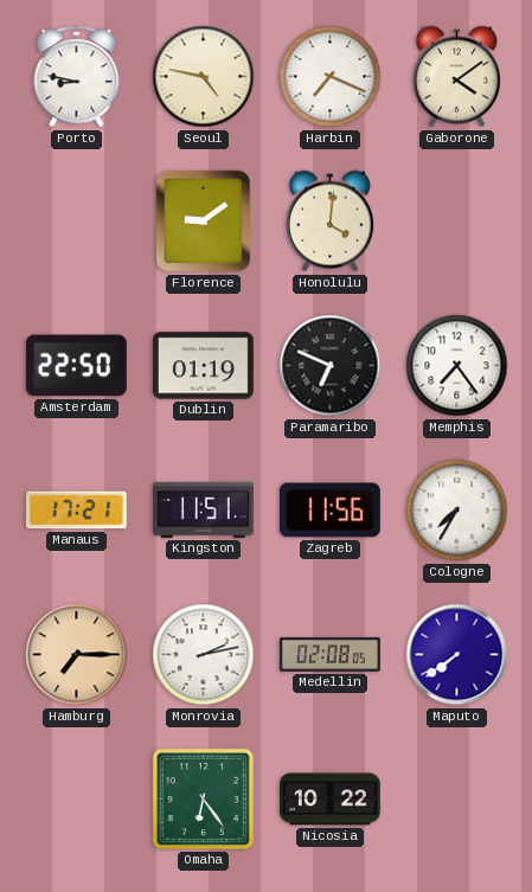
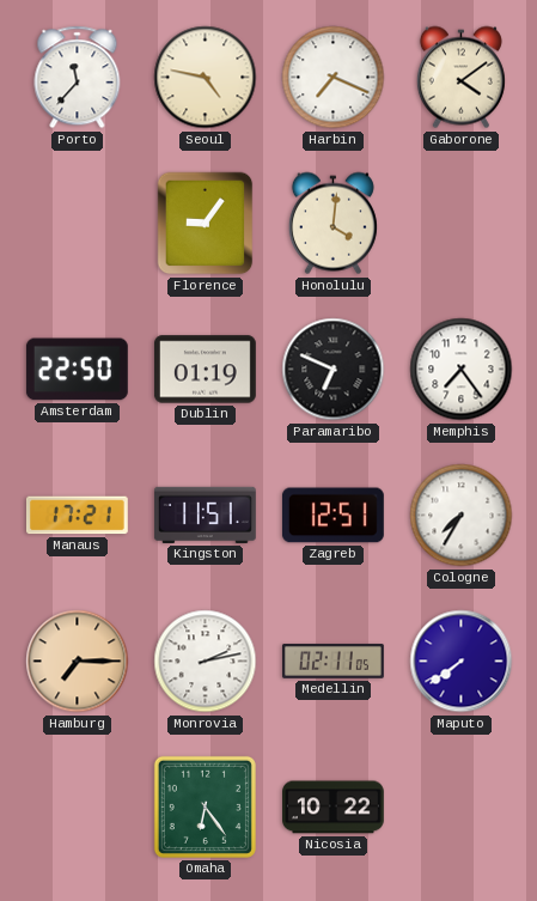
Porto: 8:47 -> 11:37
Florence: 9:09 -> 9:06
Zagreb: 11:56 -> 12:51
Medellin: 02:08 -> 02:11
